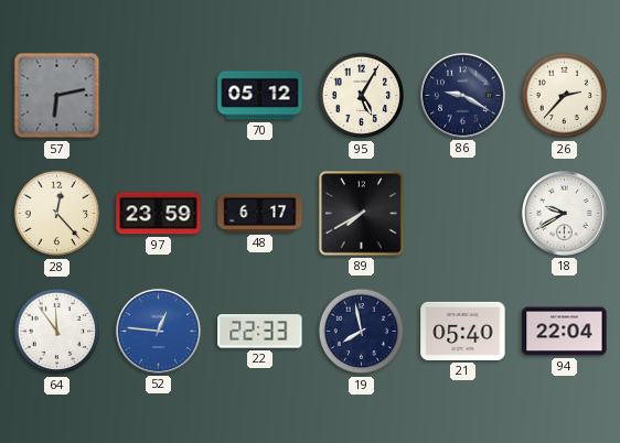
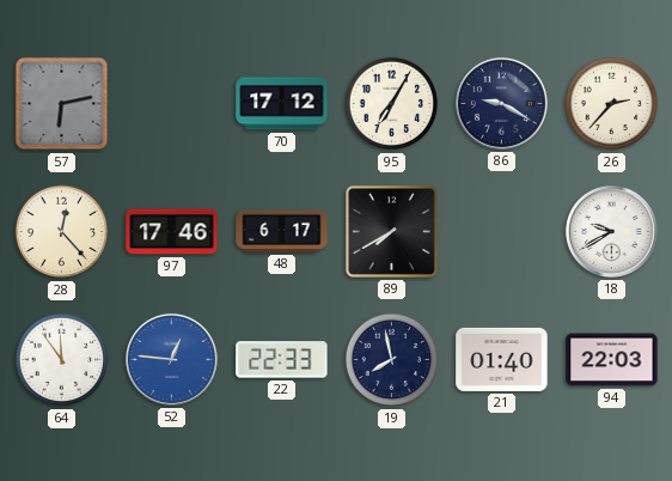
70: 05:12 -> 17:12
95: 5:05 -> 7:05
97: 23:59 -> 17:46
21: 05:40 -> 01:40
94: 22:04 -> 22:03
